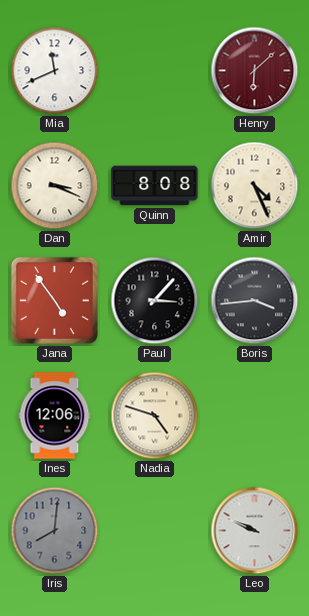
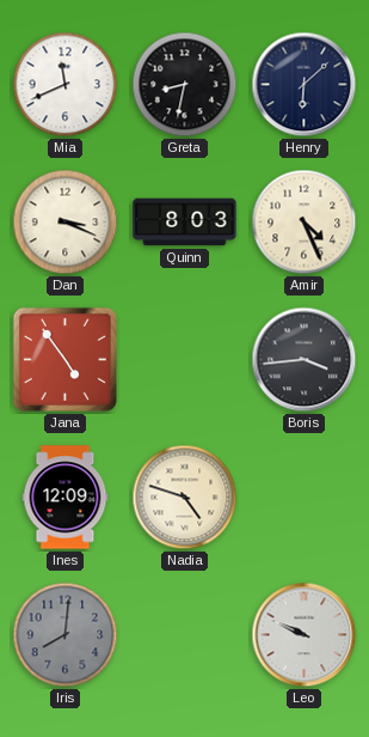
Greta: none -> 8:32
Henry dial: burgundy -> navy
Quinn: 8:08 -> 8:03
Paul: 3:07 -> none
Ines: 12:06 -> 12:09
